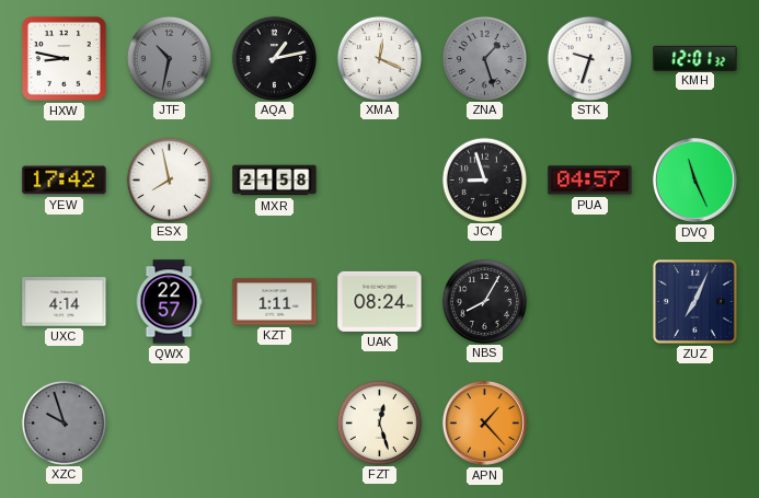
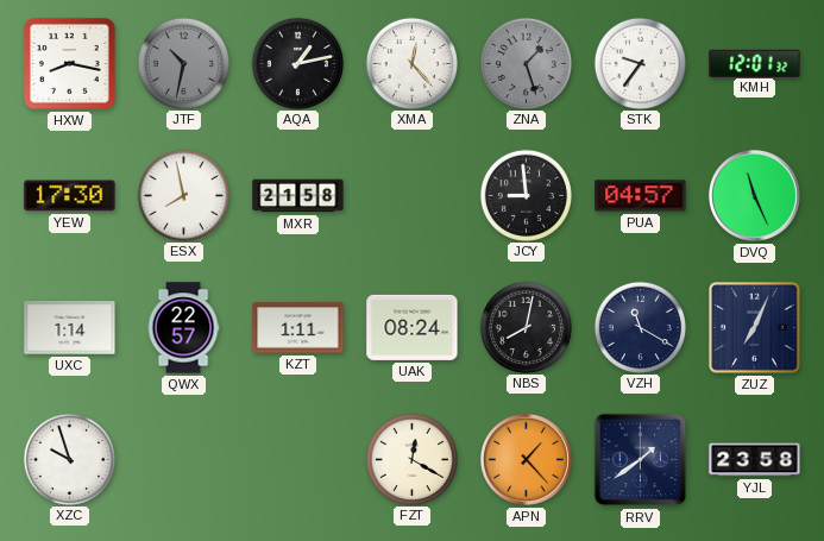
HXW: 8:47 -> 8:17
XMA: 12:19 -> 12:23
STK: 9:33 -> 9:36
YEW: 17:42 -> 17:30
JCY: 8:57 -> 8:59
UXC: 4:14 -> 1:14
NBS: 8:05 -> 8:02
VZH: none -> 11:20
XZC dial: grey -> white
FZT: 12:27 -> 12:20
RRV: none -> 1:39
YJL: none -> 23:58
